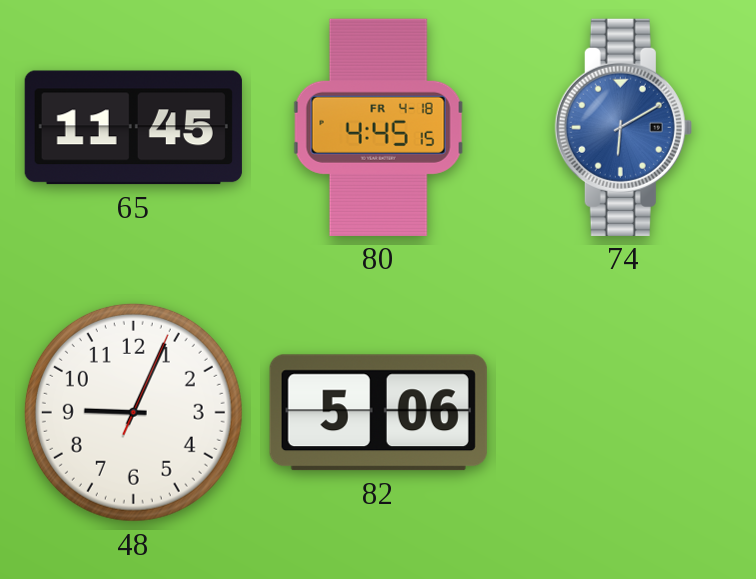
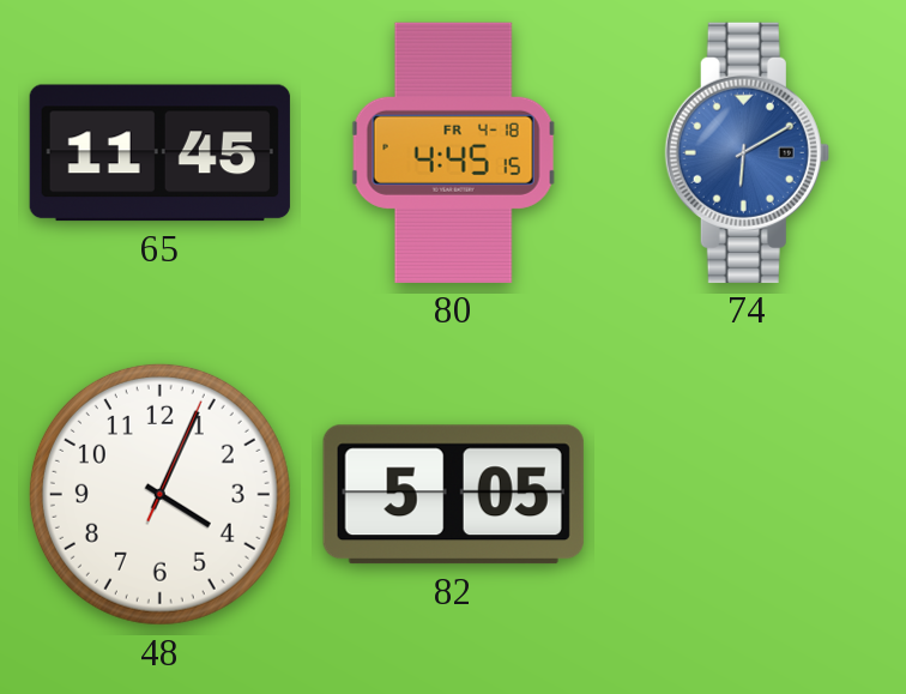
48: 9:04 -> 4:04
82: 5:06 -> 5:05
